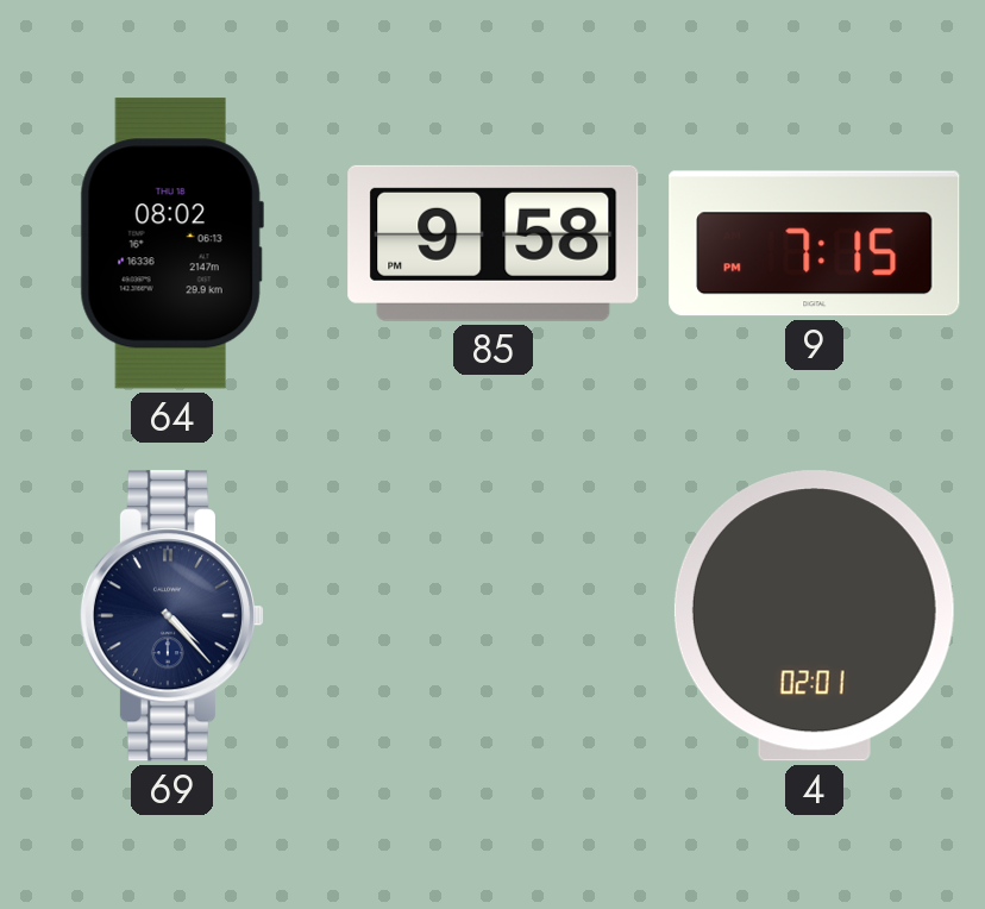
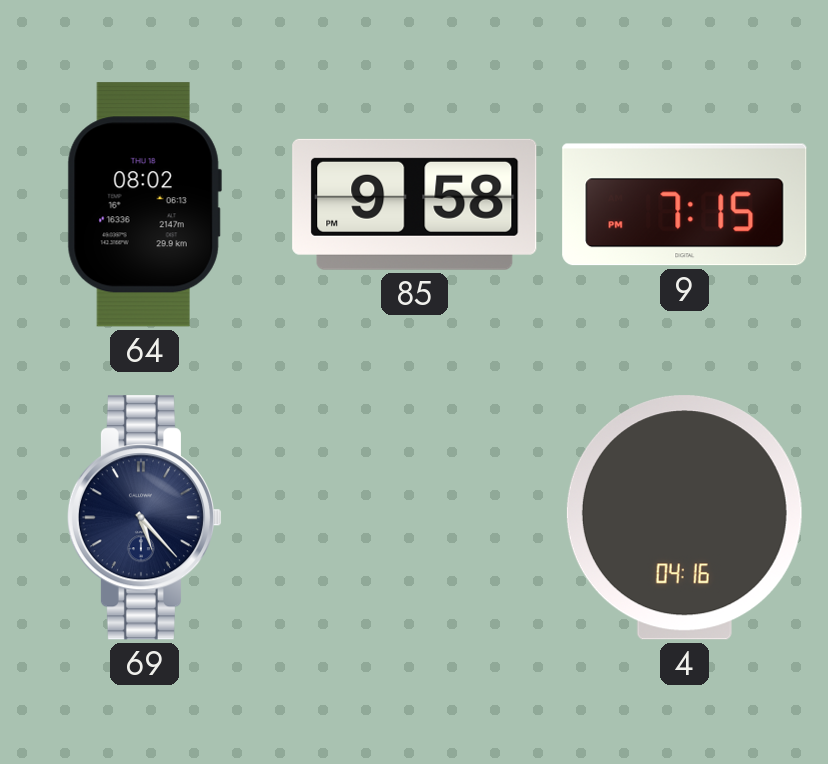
69: 4:23 -> 5:23
4: 02:01 -> 04:16
